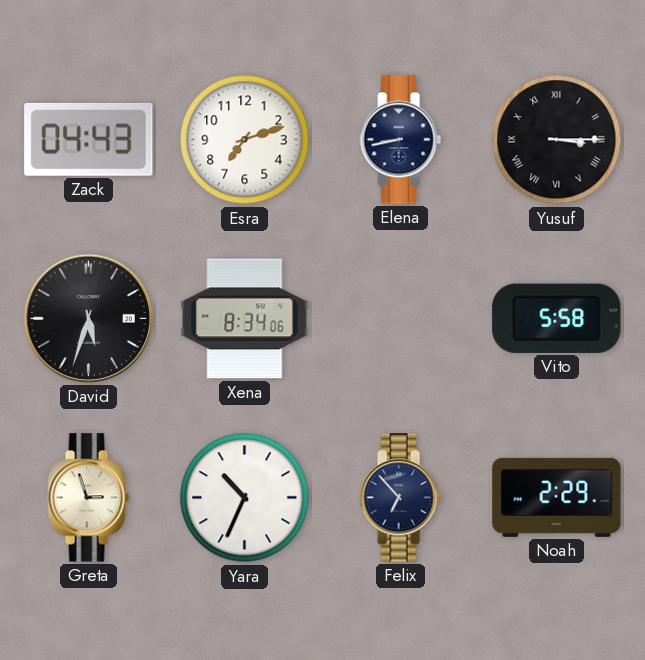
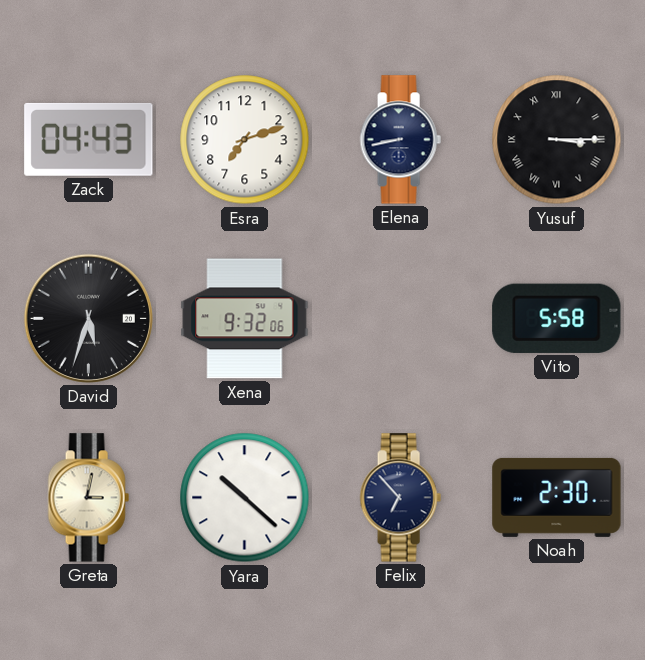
Xena: 8:34 -> 9:32
Greta: 2:57 -> 3:02
Yara: 10:34 -> 10:22
Noah: 2:29 -> 2:30
